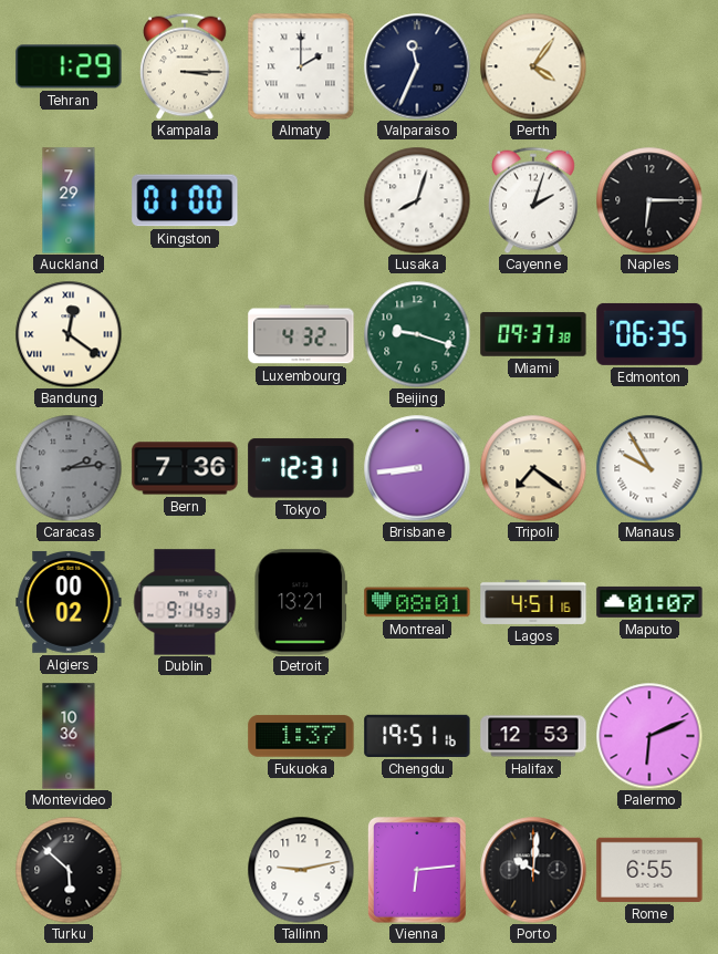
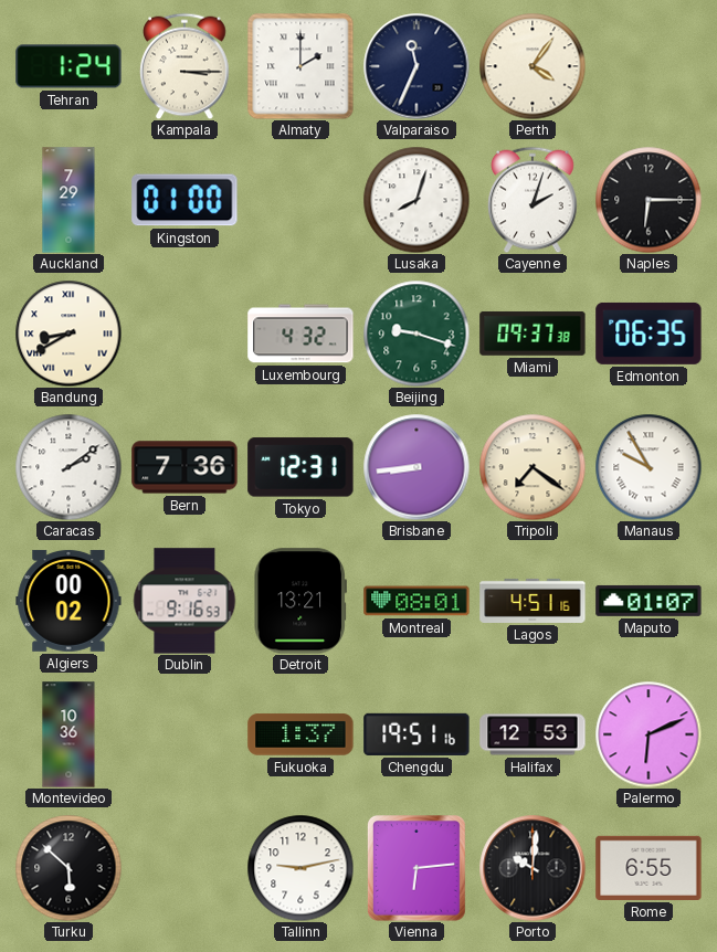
Tehran: 1:29 -> 1:24
Bandung: 12:21 -> 8:40
Caracas: 2:14 -> 2:09
Caracas dial: grey -> white
Dublin: 9:14 -> 9:16
